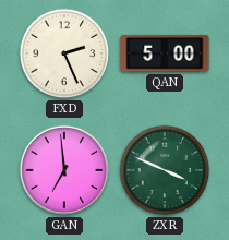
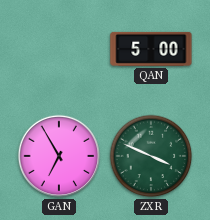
FXD: 2:26 -> none
GAN: 6:59 -> 6:55
